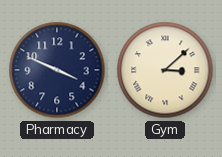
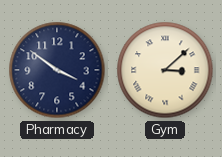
Pharmacy: 3:49 -> 3:51
